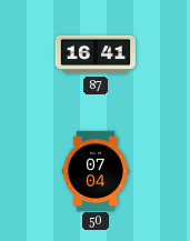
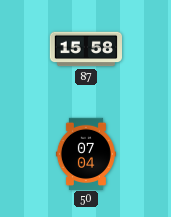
87: 16:41 -> 15:58
